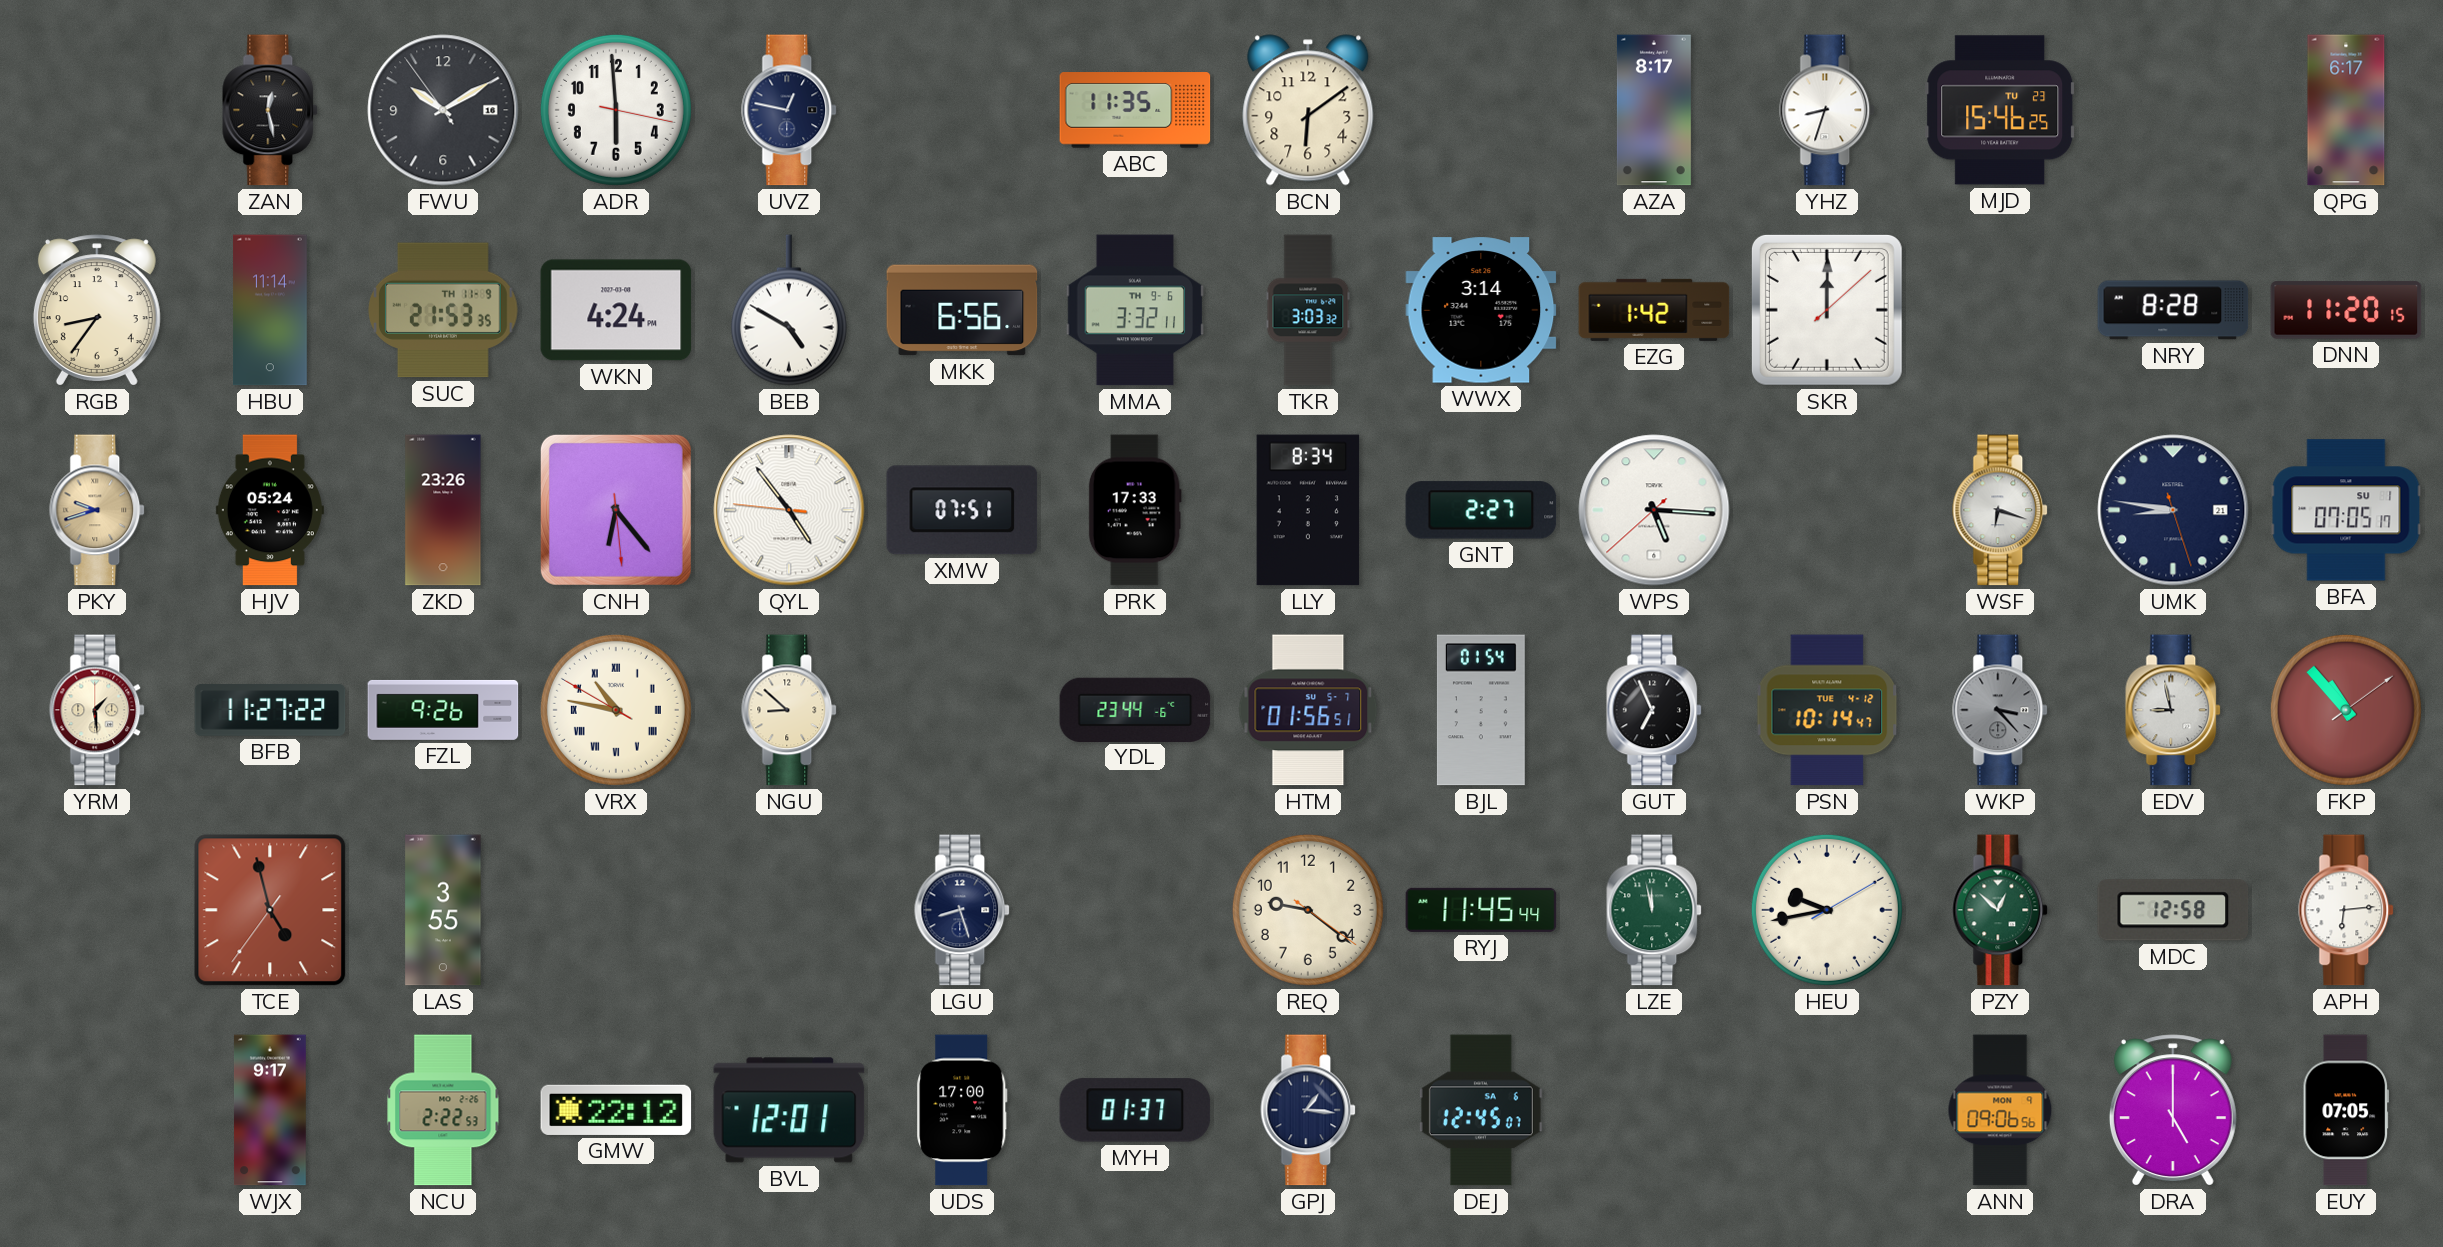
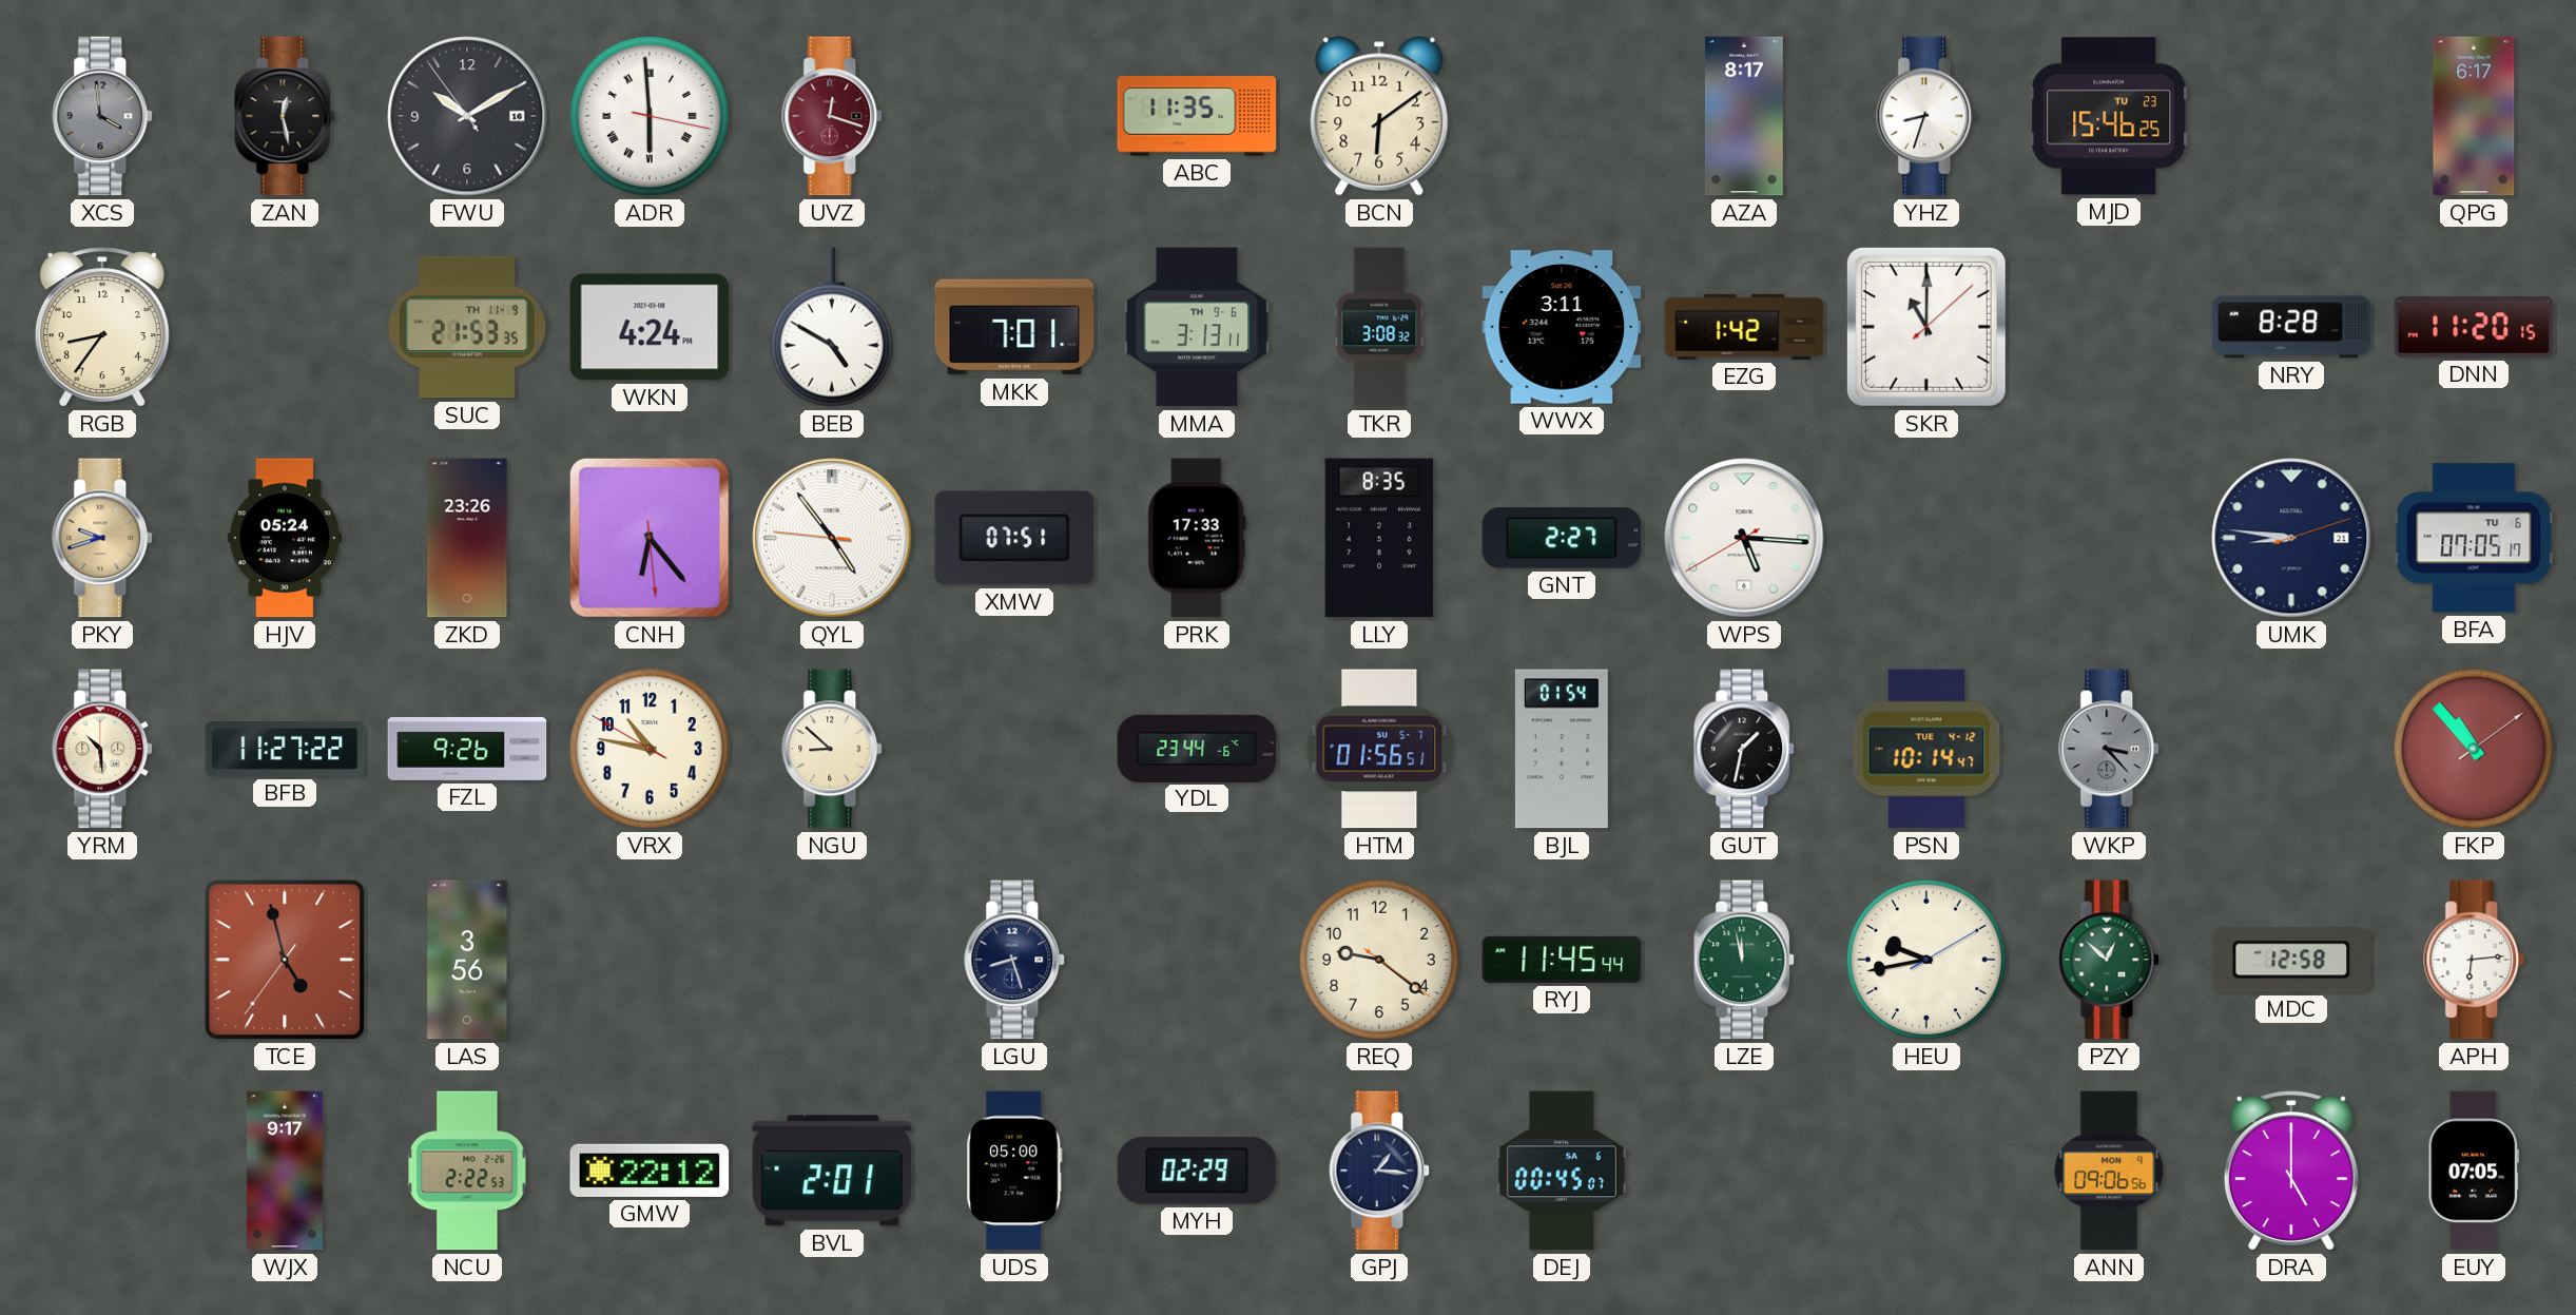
XCS: none -> 3:59
ADR numerals: Arabic -> Roman
UVZ: 12:47 -> 12:18
UVZ dial: navy -> burgundy
HBU: 11:14 -> none
MKK: 6:56 -> 7:01
MMA: 3:32 -> 3:13
TKR: 3:03 -> 3:08
WWX: 3:14 -> 3:11
SKR: 12:00 -> 11:00
LLY: 8:34 -> 8:35
WPS: 5:15:38 -> 5:15:40
WSF: 6:18 -> none
UMK: 8:46:27 -> 8:46:12
BFA date: SU 1 -> TU 6
YRM: 1:29 -> 10:29
VRX numerals: Roman -> Arabic
GUT: 6:56 -> 1:32
EDV: 8:58 -> none
LAS: 3:55 -> 3:56
BVL: 12:01 -> 2:01
UDS: 17:00 -> 05:00
MYH: 01:37 -> 02:29
DEJ: 12:45 -> 00:45
